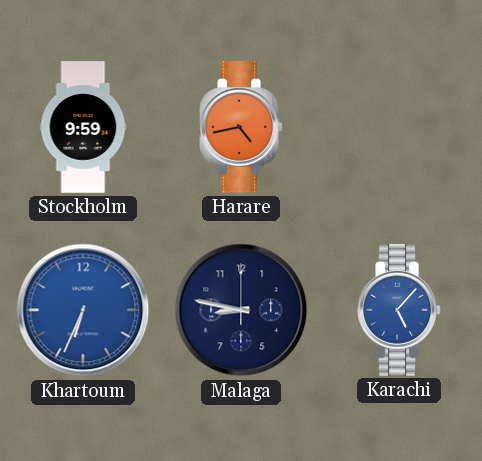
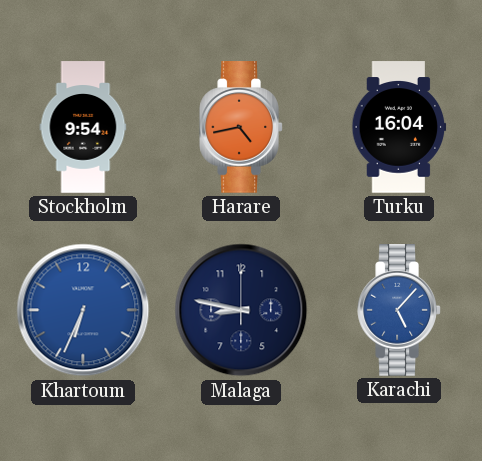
Stockholm: 9:59 -> 9:54
Turku: none -> 16:04
